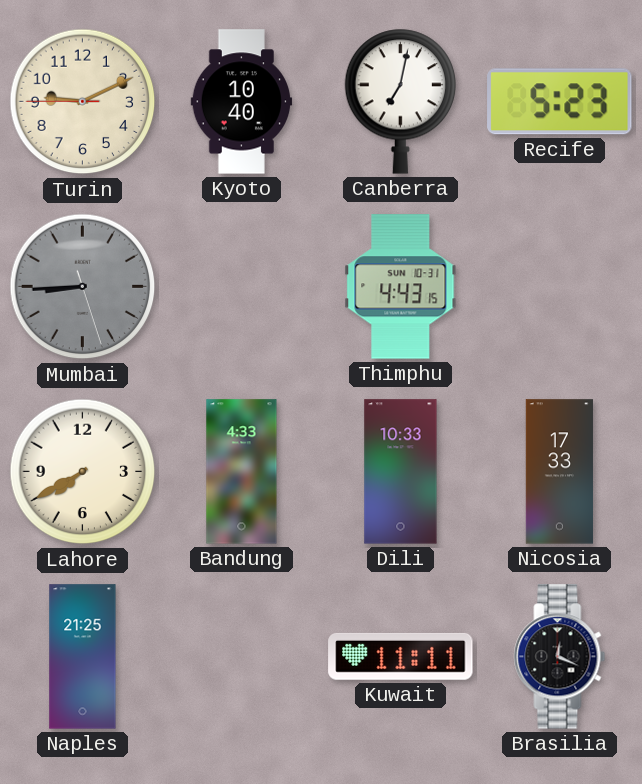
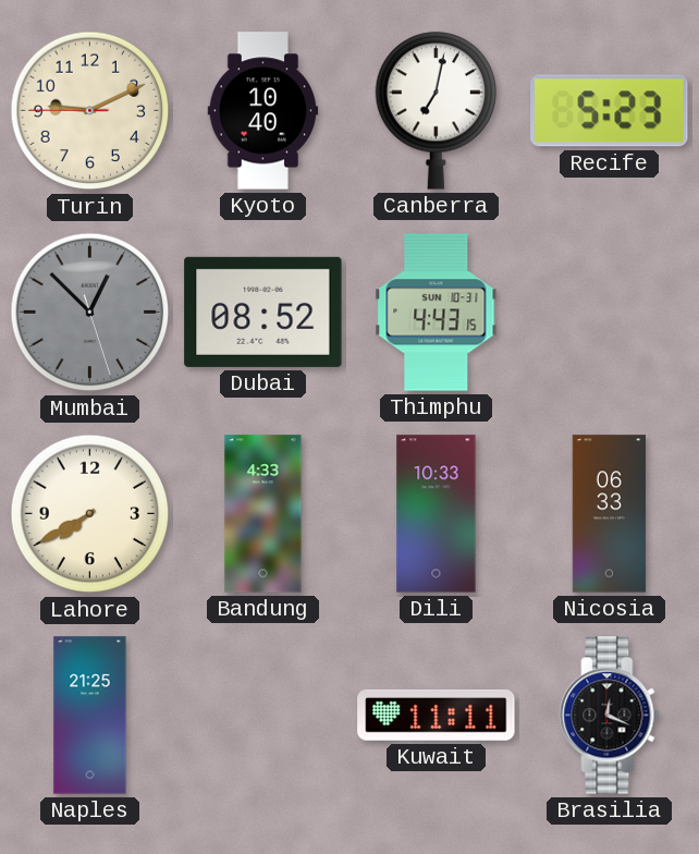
Mumbai: 8:44 -> 12:52
Dubai: none -> 08:52
Nicosia: 17:33 -> 06:33
